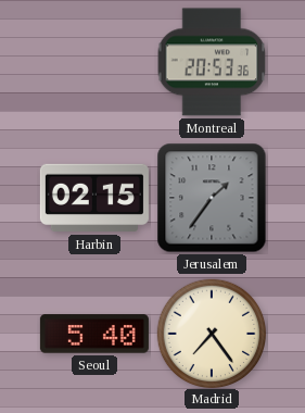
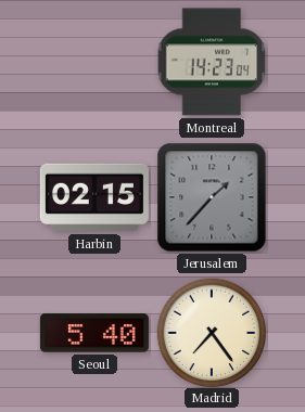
Montreal: 20:53 -> 14:23
Jerusalem: 1:36 -> 1:37
